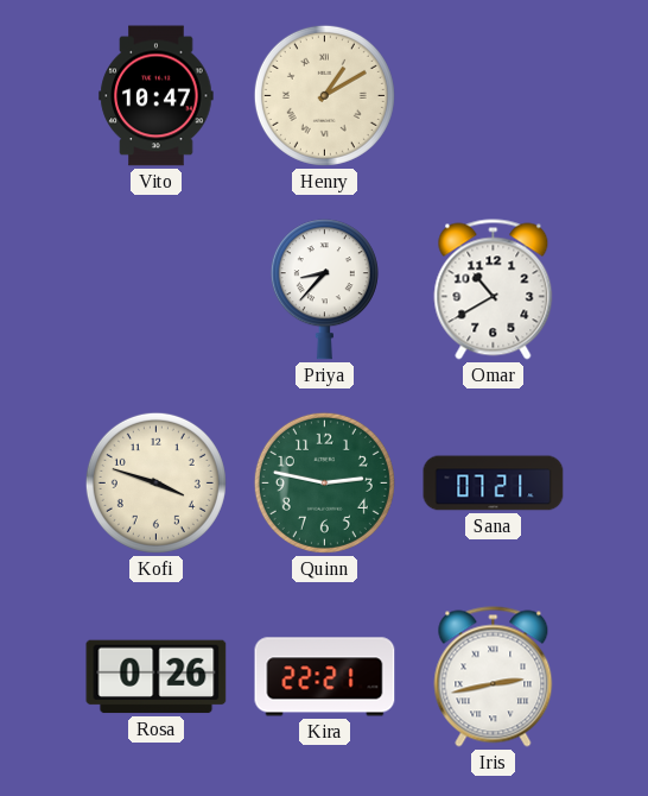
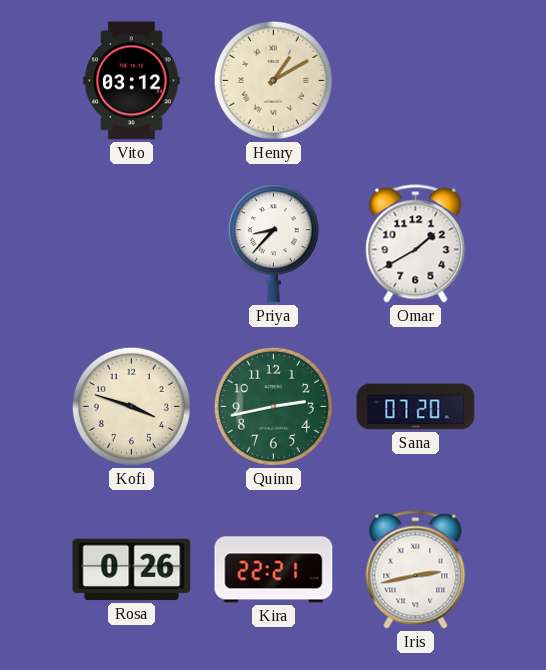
Vito: 10:47 -> 03:12
Omar: 10:40 -> 1:40
Quinn: 2:47 -> 2:43
Sana: 07:21 -> 07:20
